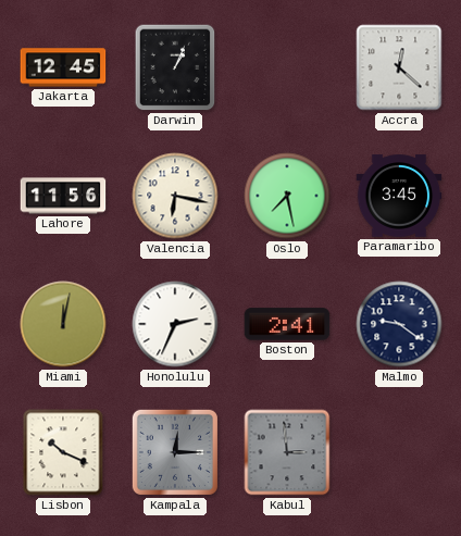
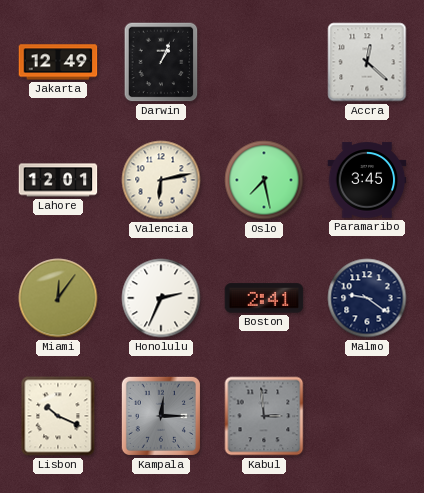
Jakarta: 12:45 -> 12:49
Lahore: 11:56 -> 12:01
Valencia: 6:17 -> 6:13
Miami: 12:02 -> 12:06
